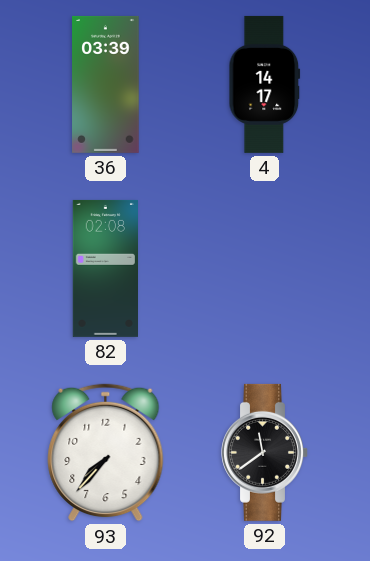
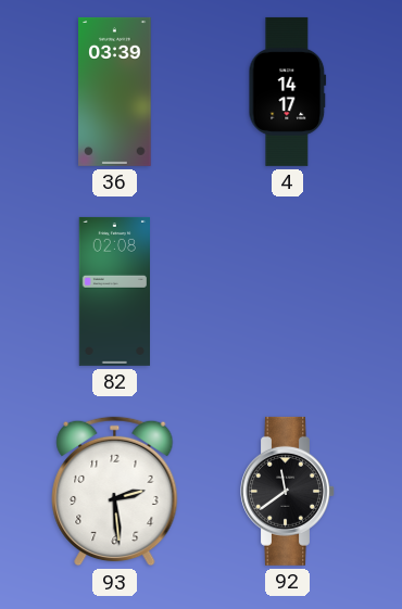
93: 7:37 -> 2:29
